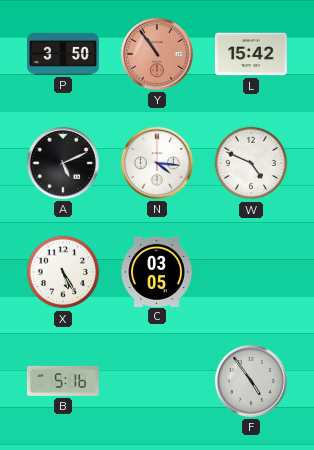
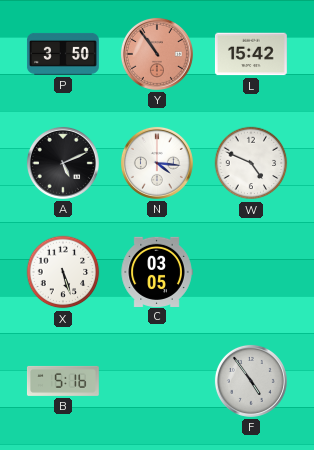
X: 5:25 -> 5:27
